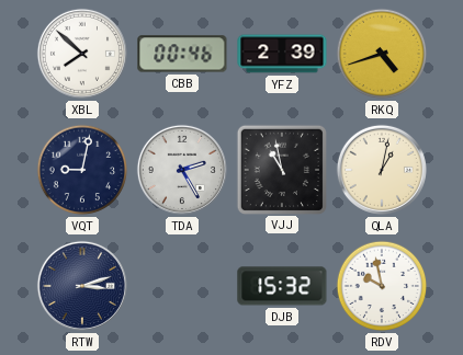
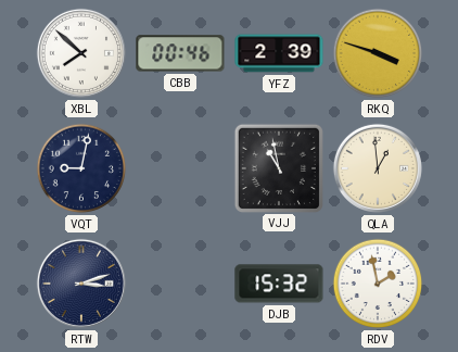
RKQ: 4:42 -> 3:48
TDA: 2:25 -> none
QLA: 1:02 -> 12:59
RDV: 9:58 -> 1:58
